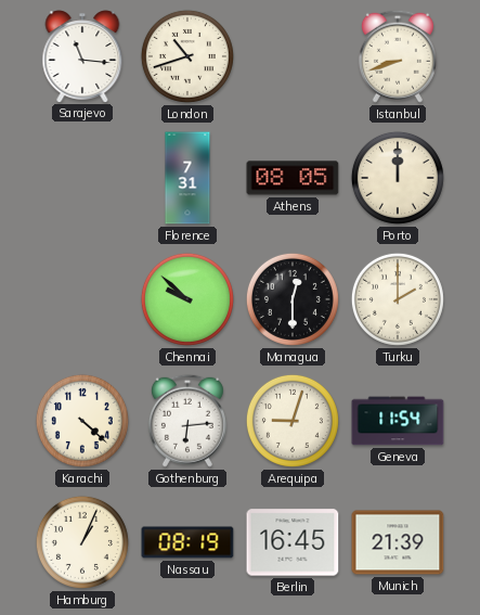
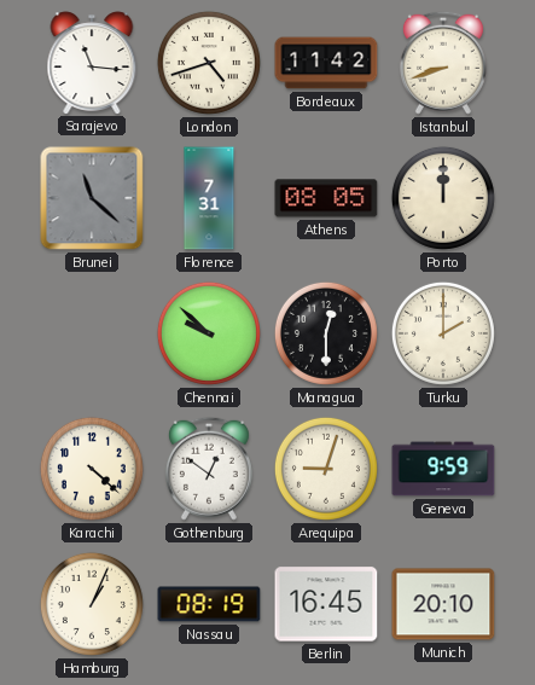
London: 10:42 -> 4:42
Bordeaux: none -> 11:42
Brunei: none -> 11:22
Gothenburg: 6:14 -> 12:51
Geneva: 11:54 -> 9:59
Munich: 21:39 -> 20:10
